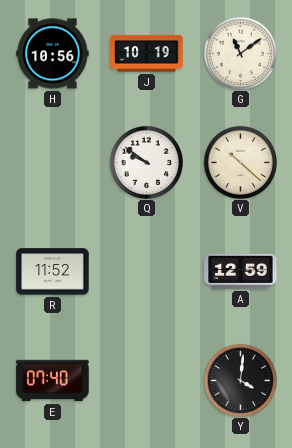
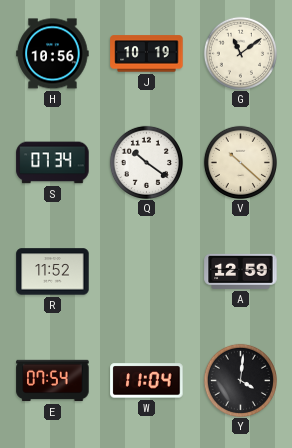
S: none -> 07:34
Q: 9:51 -> 10:21
E: 07:40 -> 07:54
W: none -> 11:04
